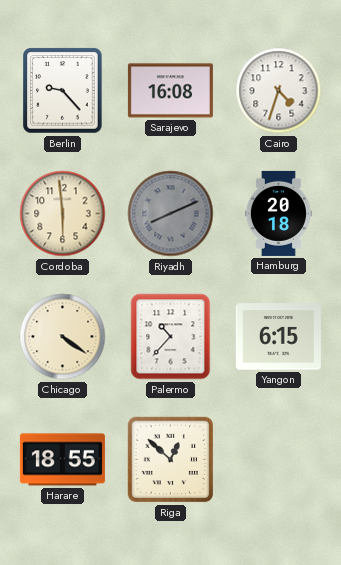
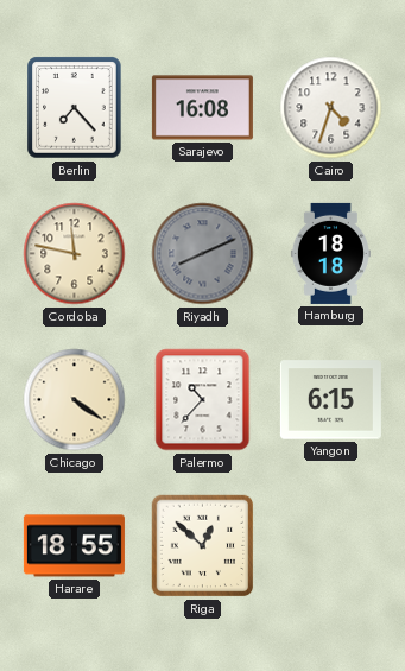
Berlin: 9:23 -> 7:23
Cordoba: 5:59 -> 11:47
Hamburg: 20:18 -> 18:18
